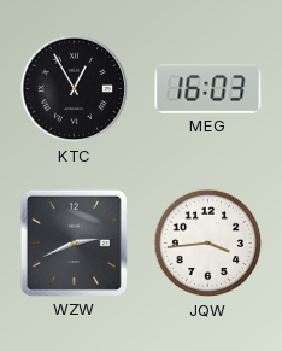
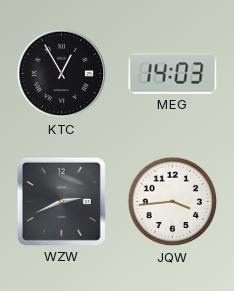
MEG: 16:03 -> 14:03
